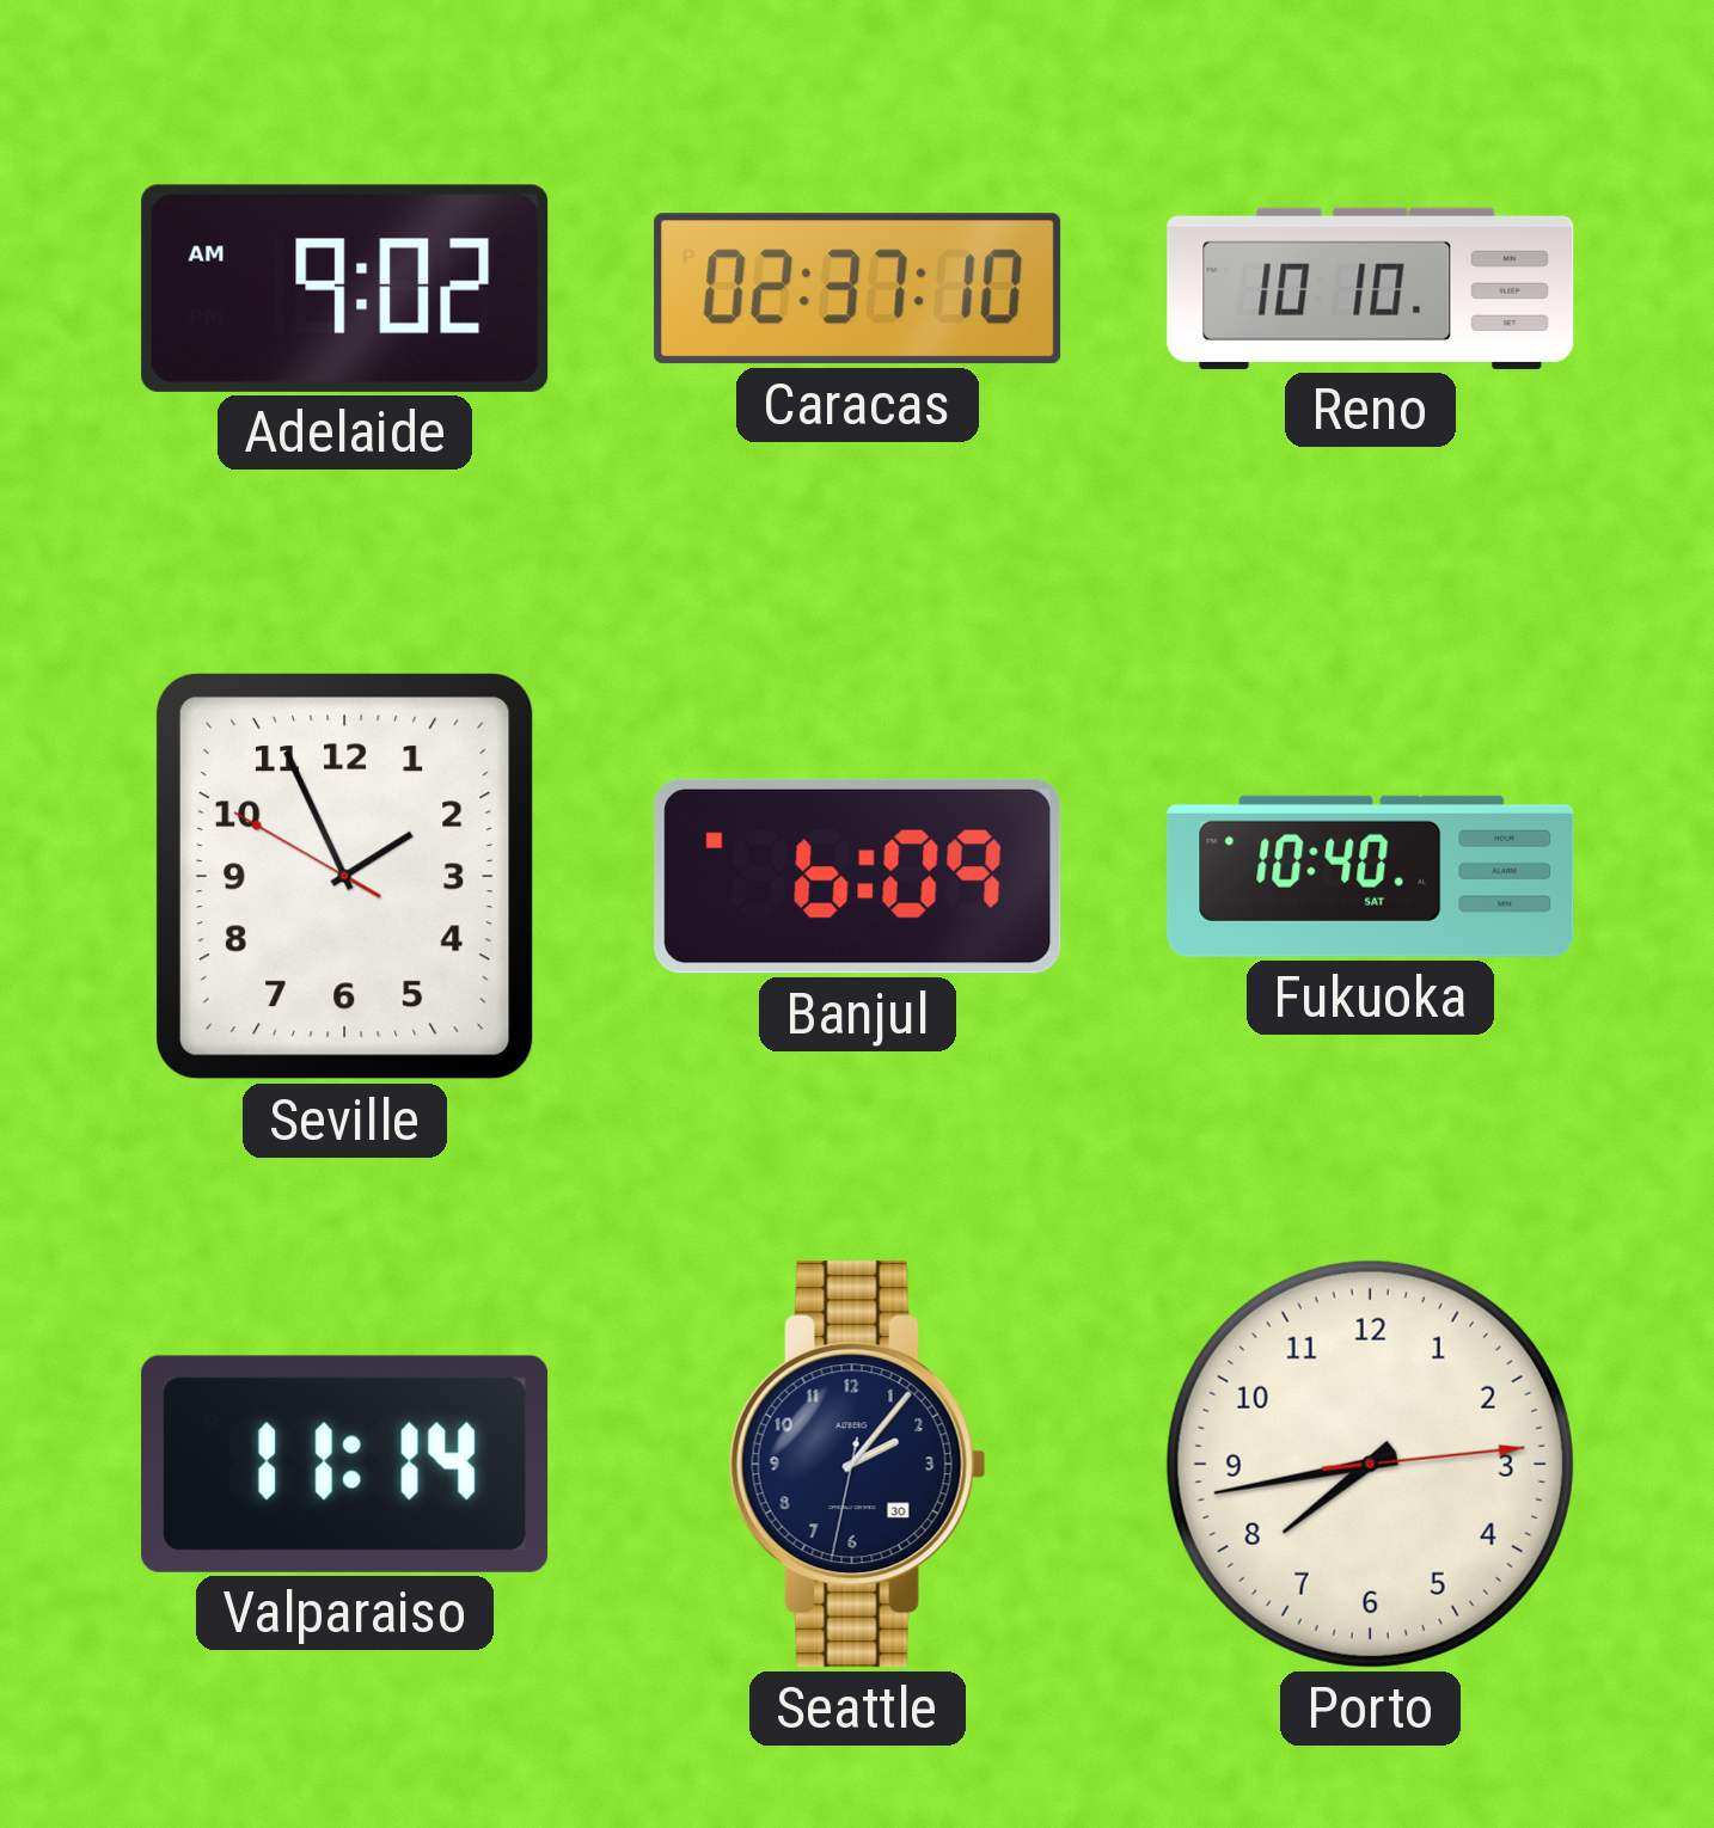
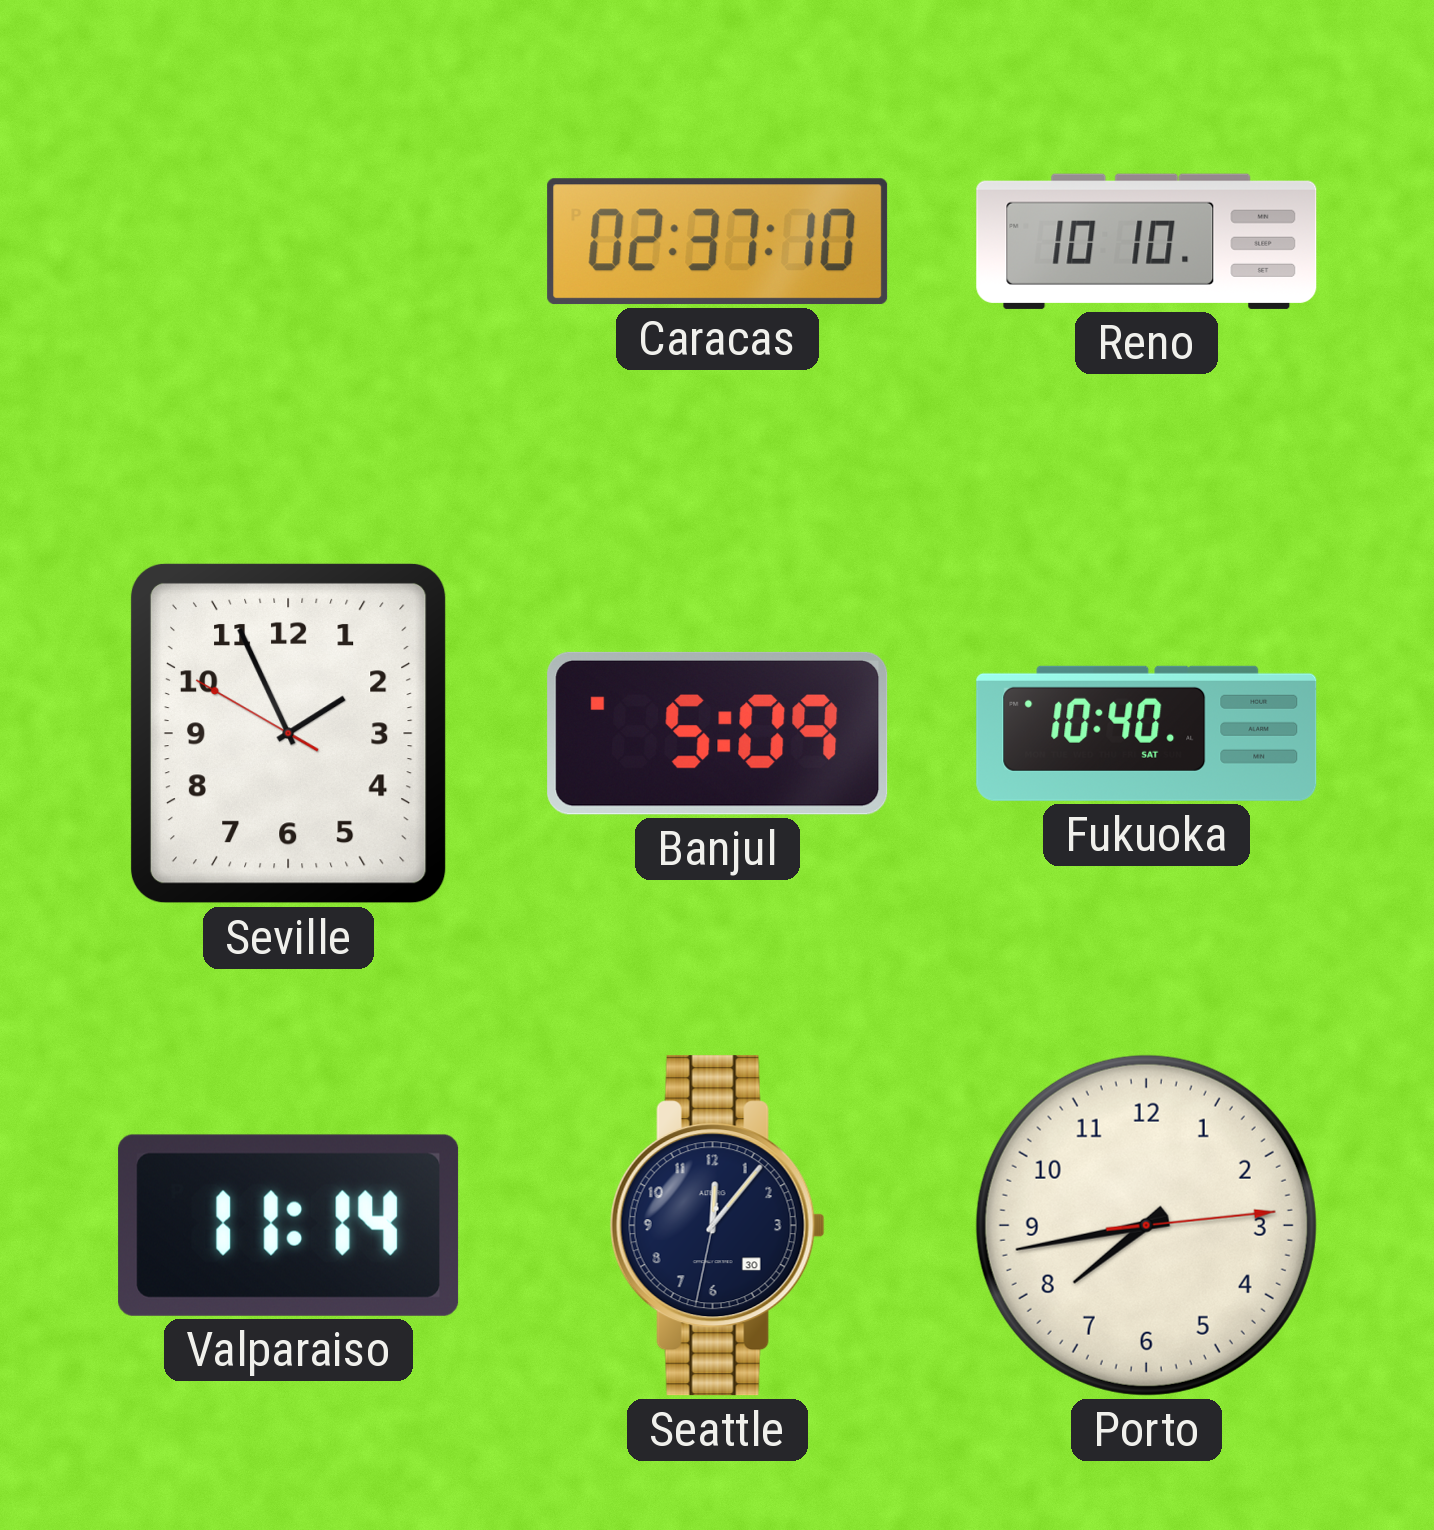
Adelaide: 9:02 -> none
Banjul: 6:09 -> 5:09
Seattle: 2:06 -> 12:06
